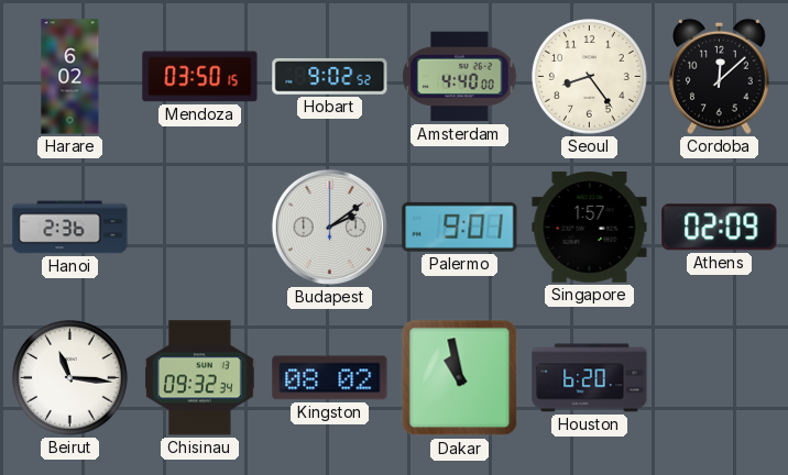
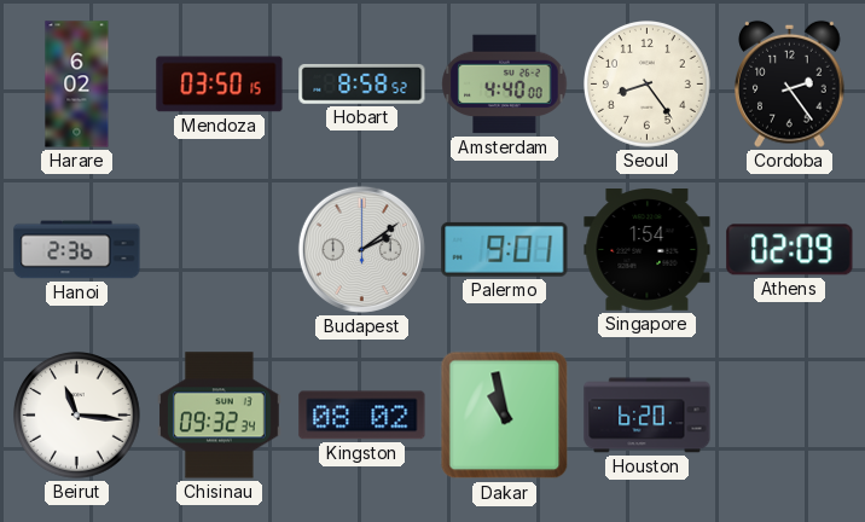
Hobart: 9:02 -> 8:58
Cordoba: 12:08 -> 2:24
Singapore: 1:57 -> 1:54
